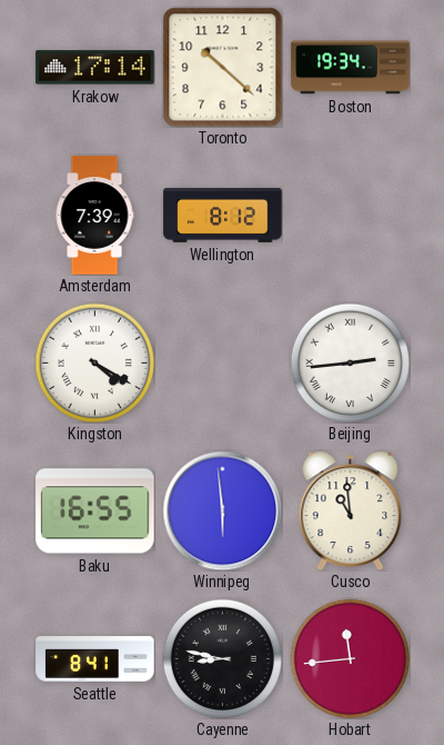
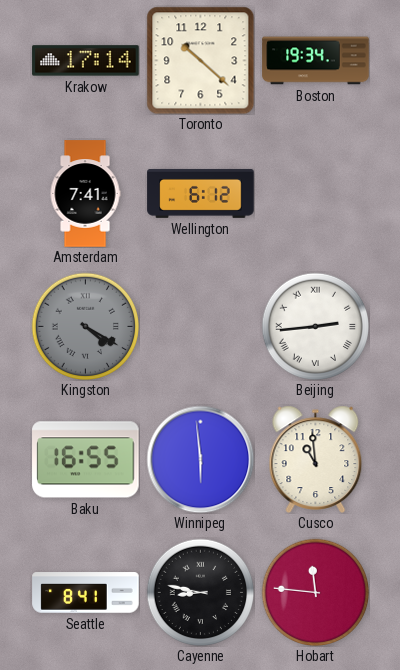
Amsterdam: 7:39 -> 7:41
Wellington: 8:12 -> 6:12
Kingston dial: white -> grey
Hobart: 11:44 -> 11:46
